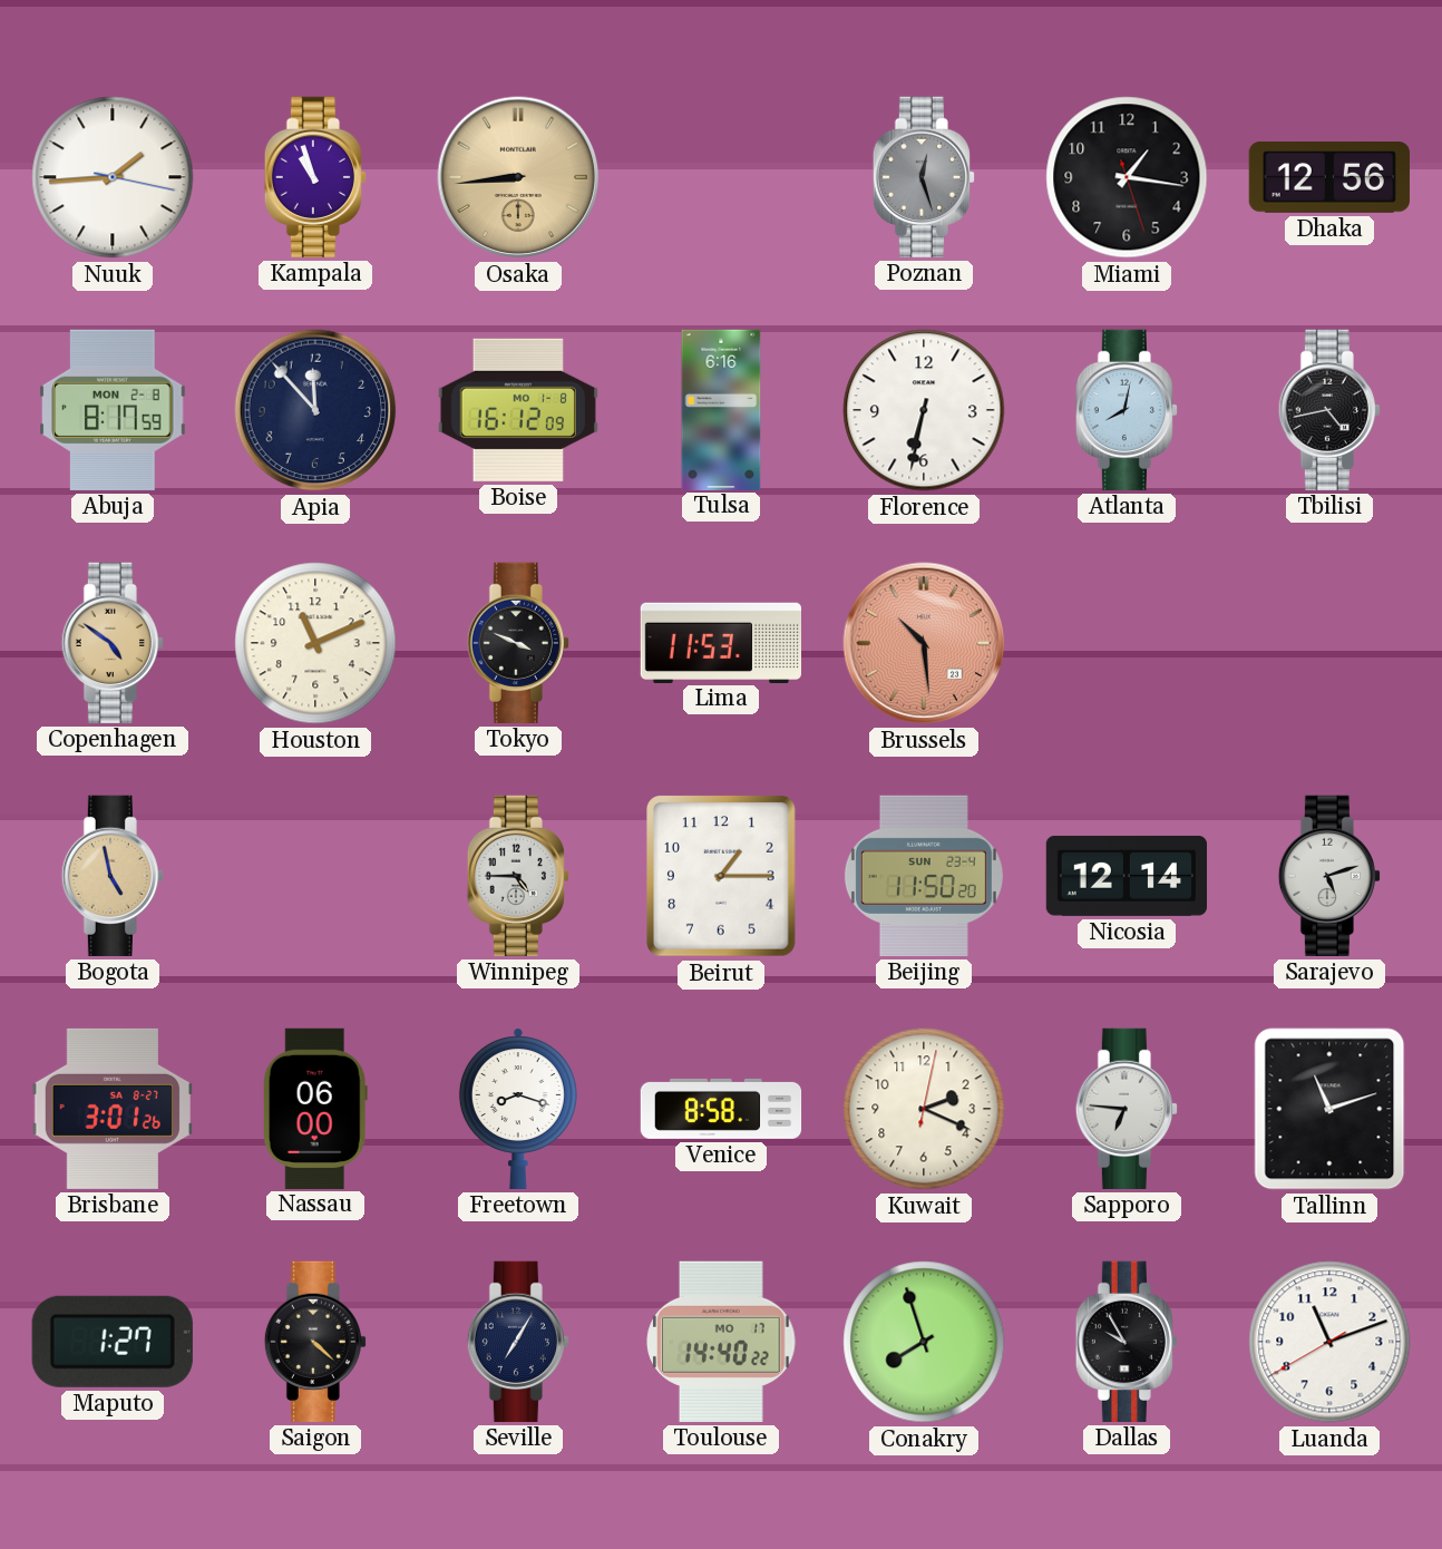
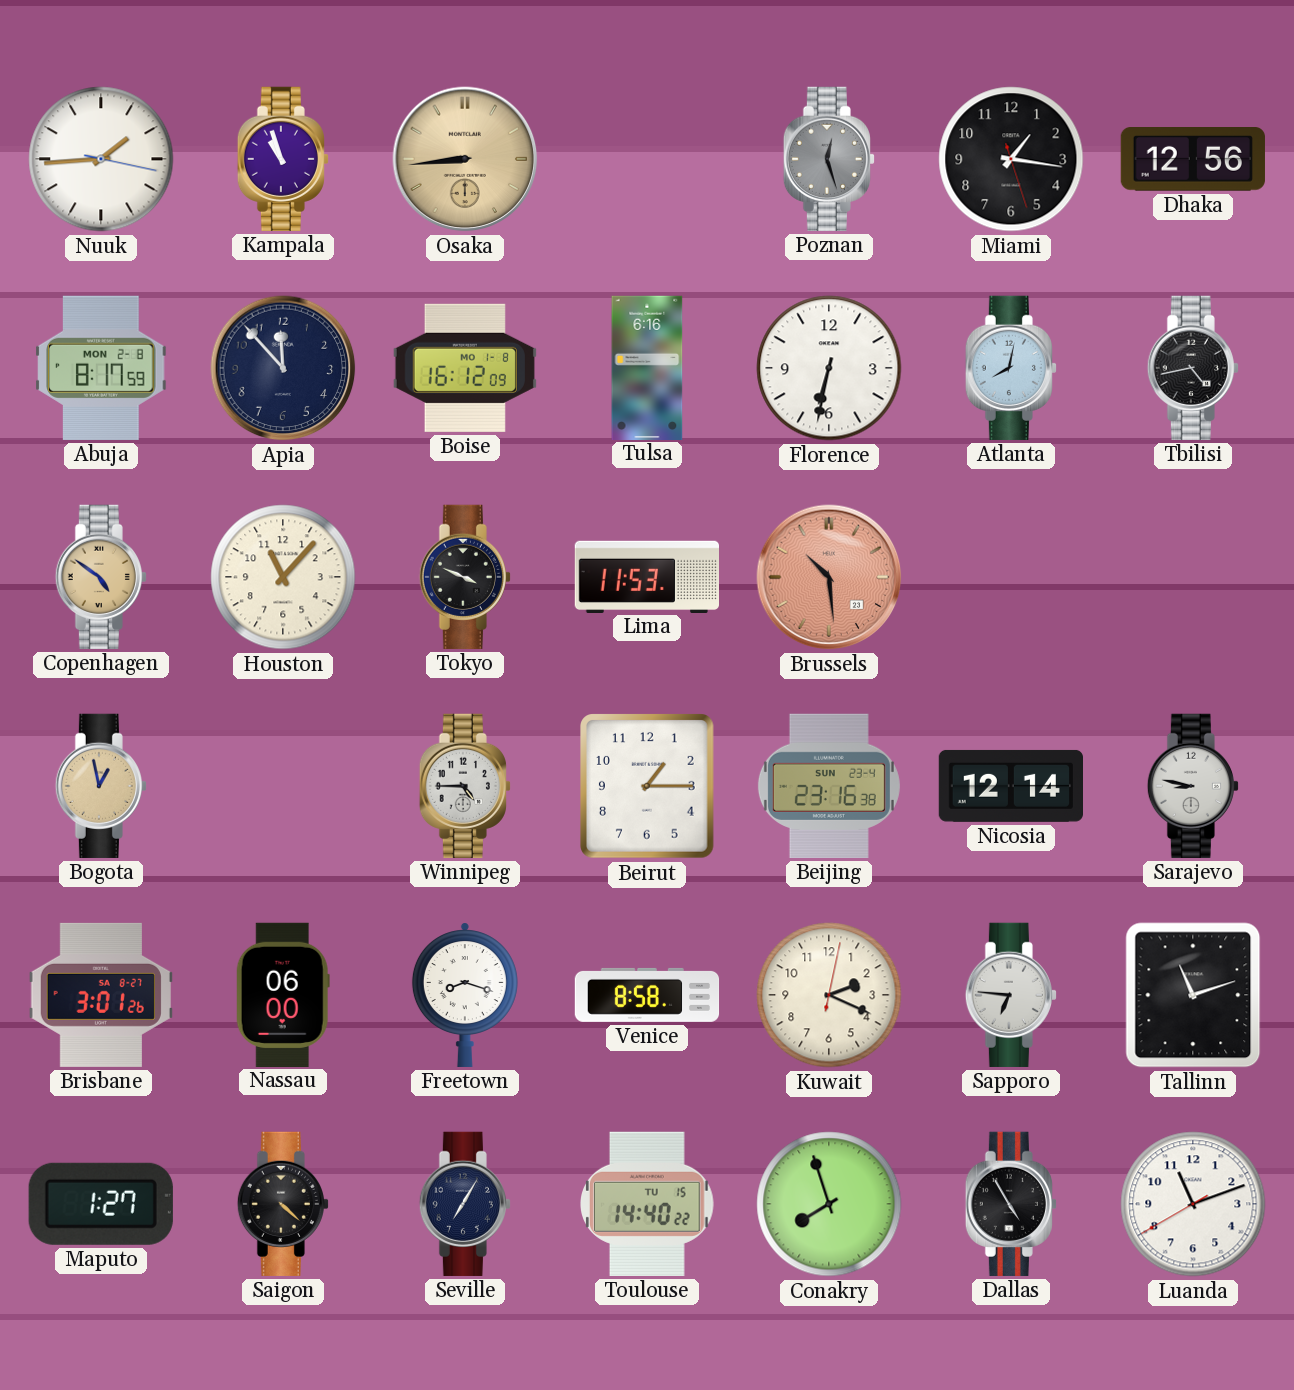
Houston: 11:11 -> 11:07
Bogota: 4:58 -> 12:58
Beijing: 11:50 -> 23:16
Sarajevo: 5:12 -> 8:47
Toulouse date: MO 17 -> TU 15
Dallas: 9:55 -> 4:55
